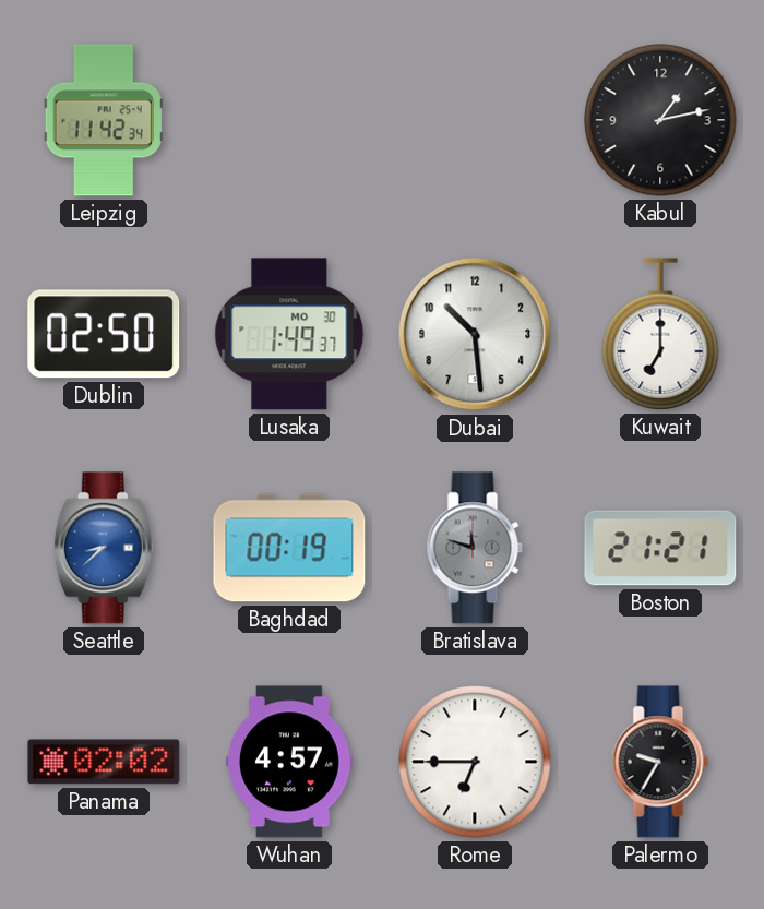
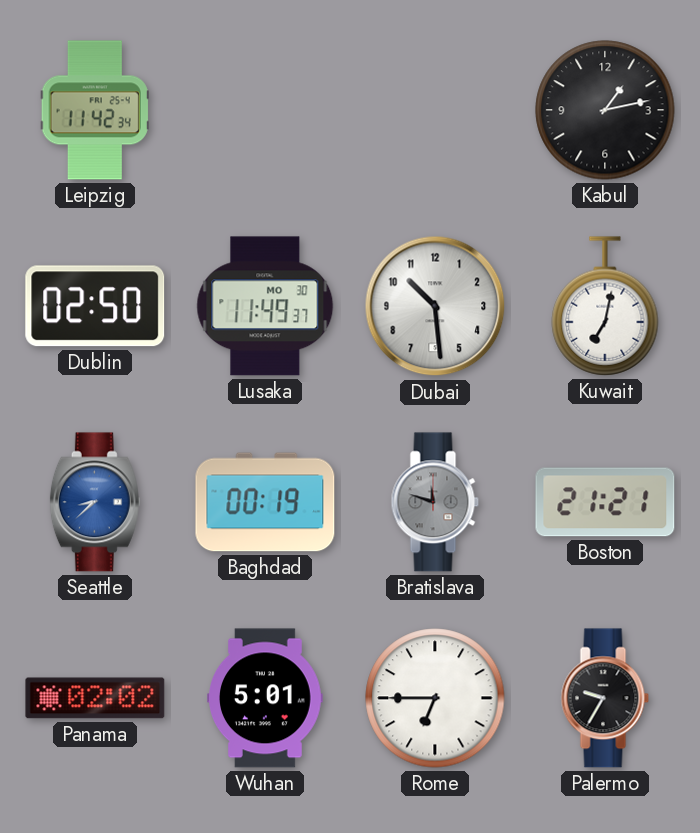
Lusaka: 1:49 -> 11:49
Kuwait: 7:00 -> 7:02
Wuhan: 4:57 -> 5:01
